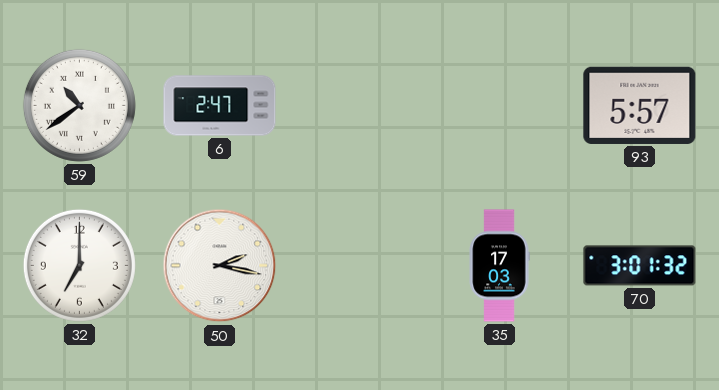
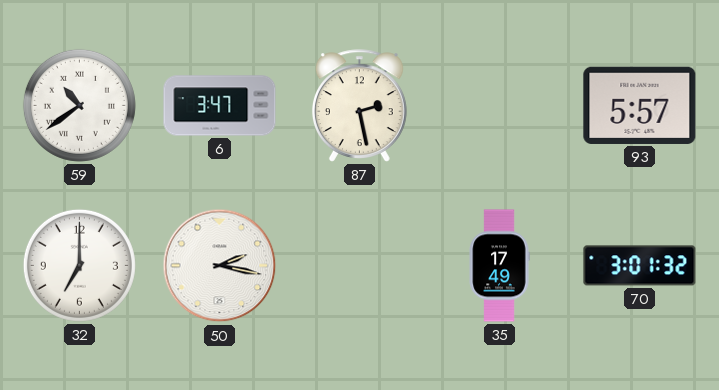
6: 2:47 -> 3:47
87: none -> 2:28
35: 17:03 -> 17:49
